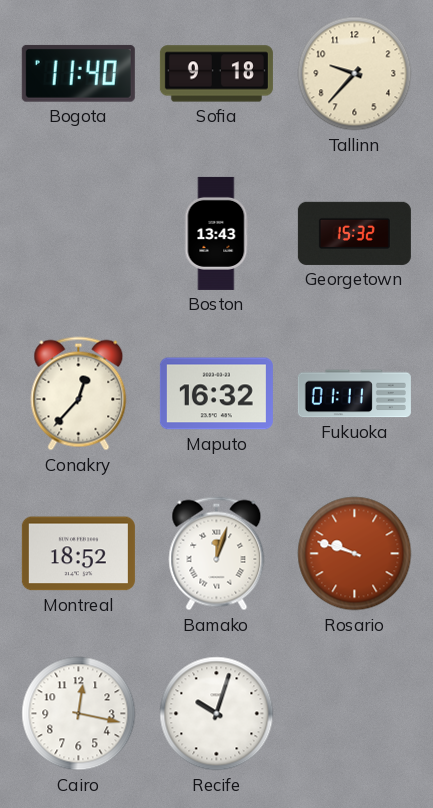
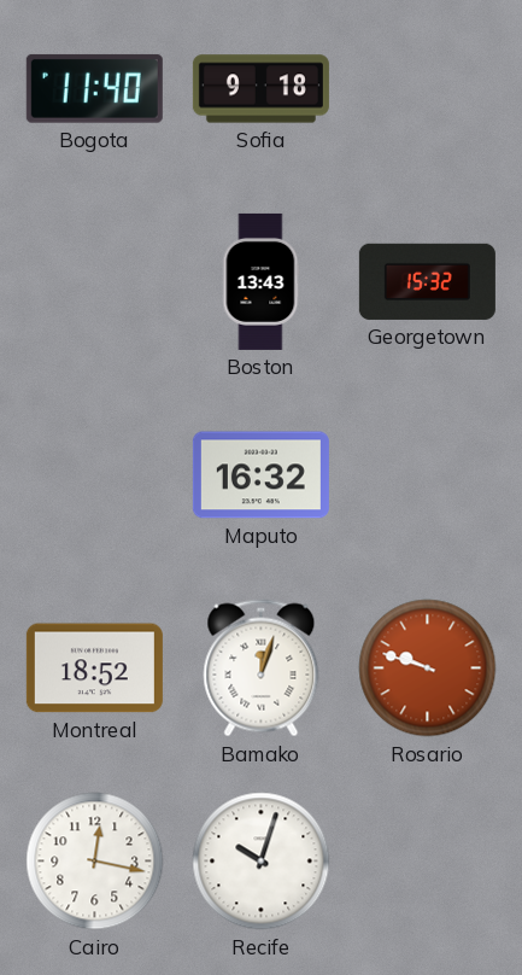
Tallinn: 9:37 -> none
Conakry: 12:37 -> none
Fukuoka: 01:11 -> none
